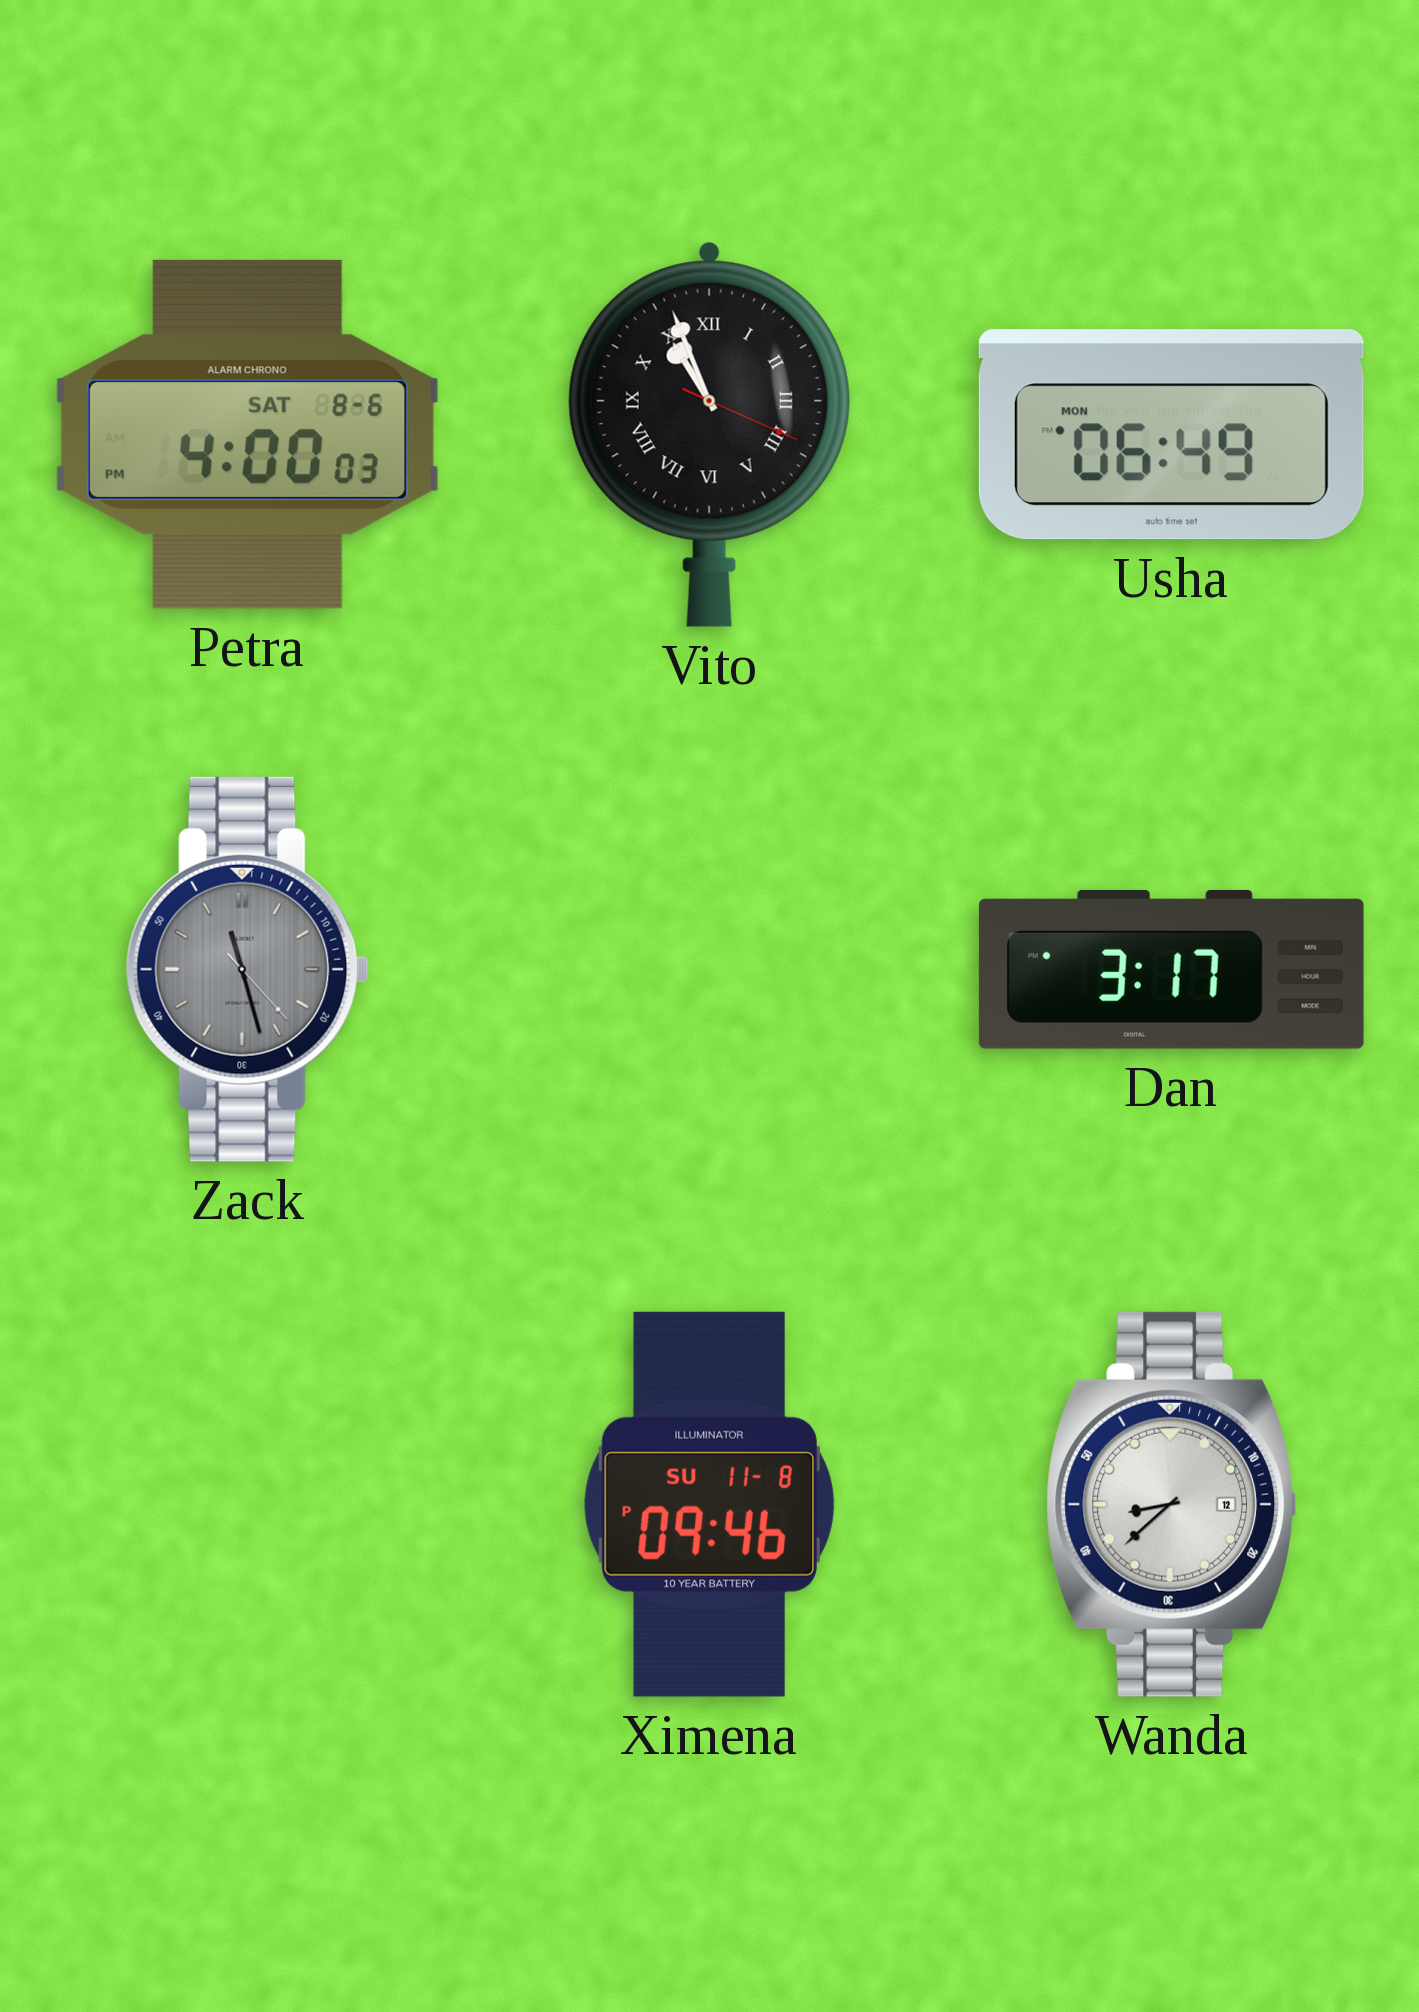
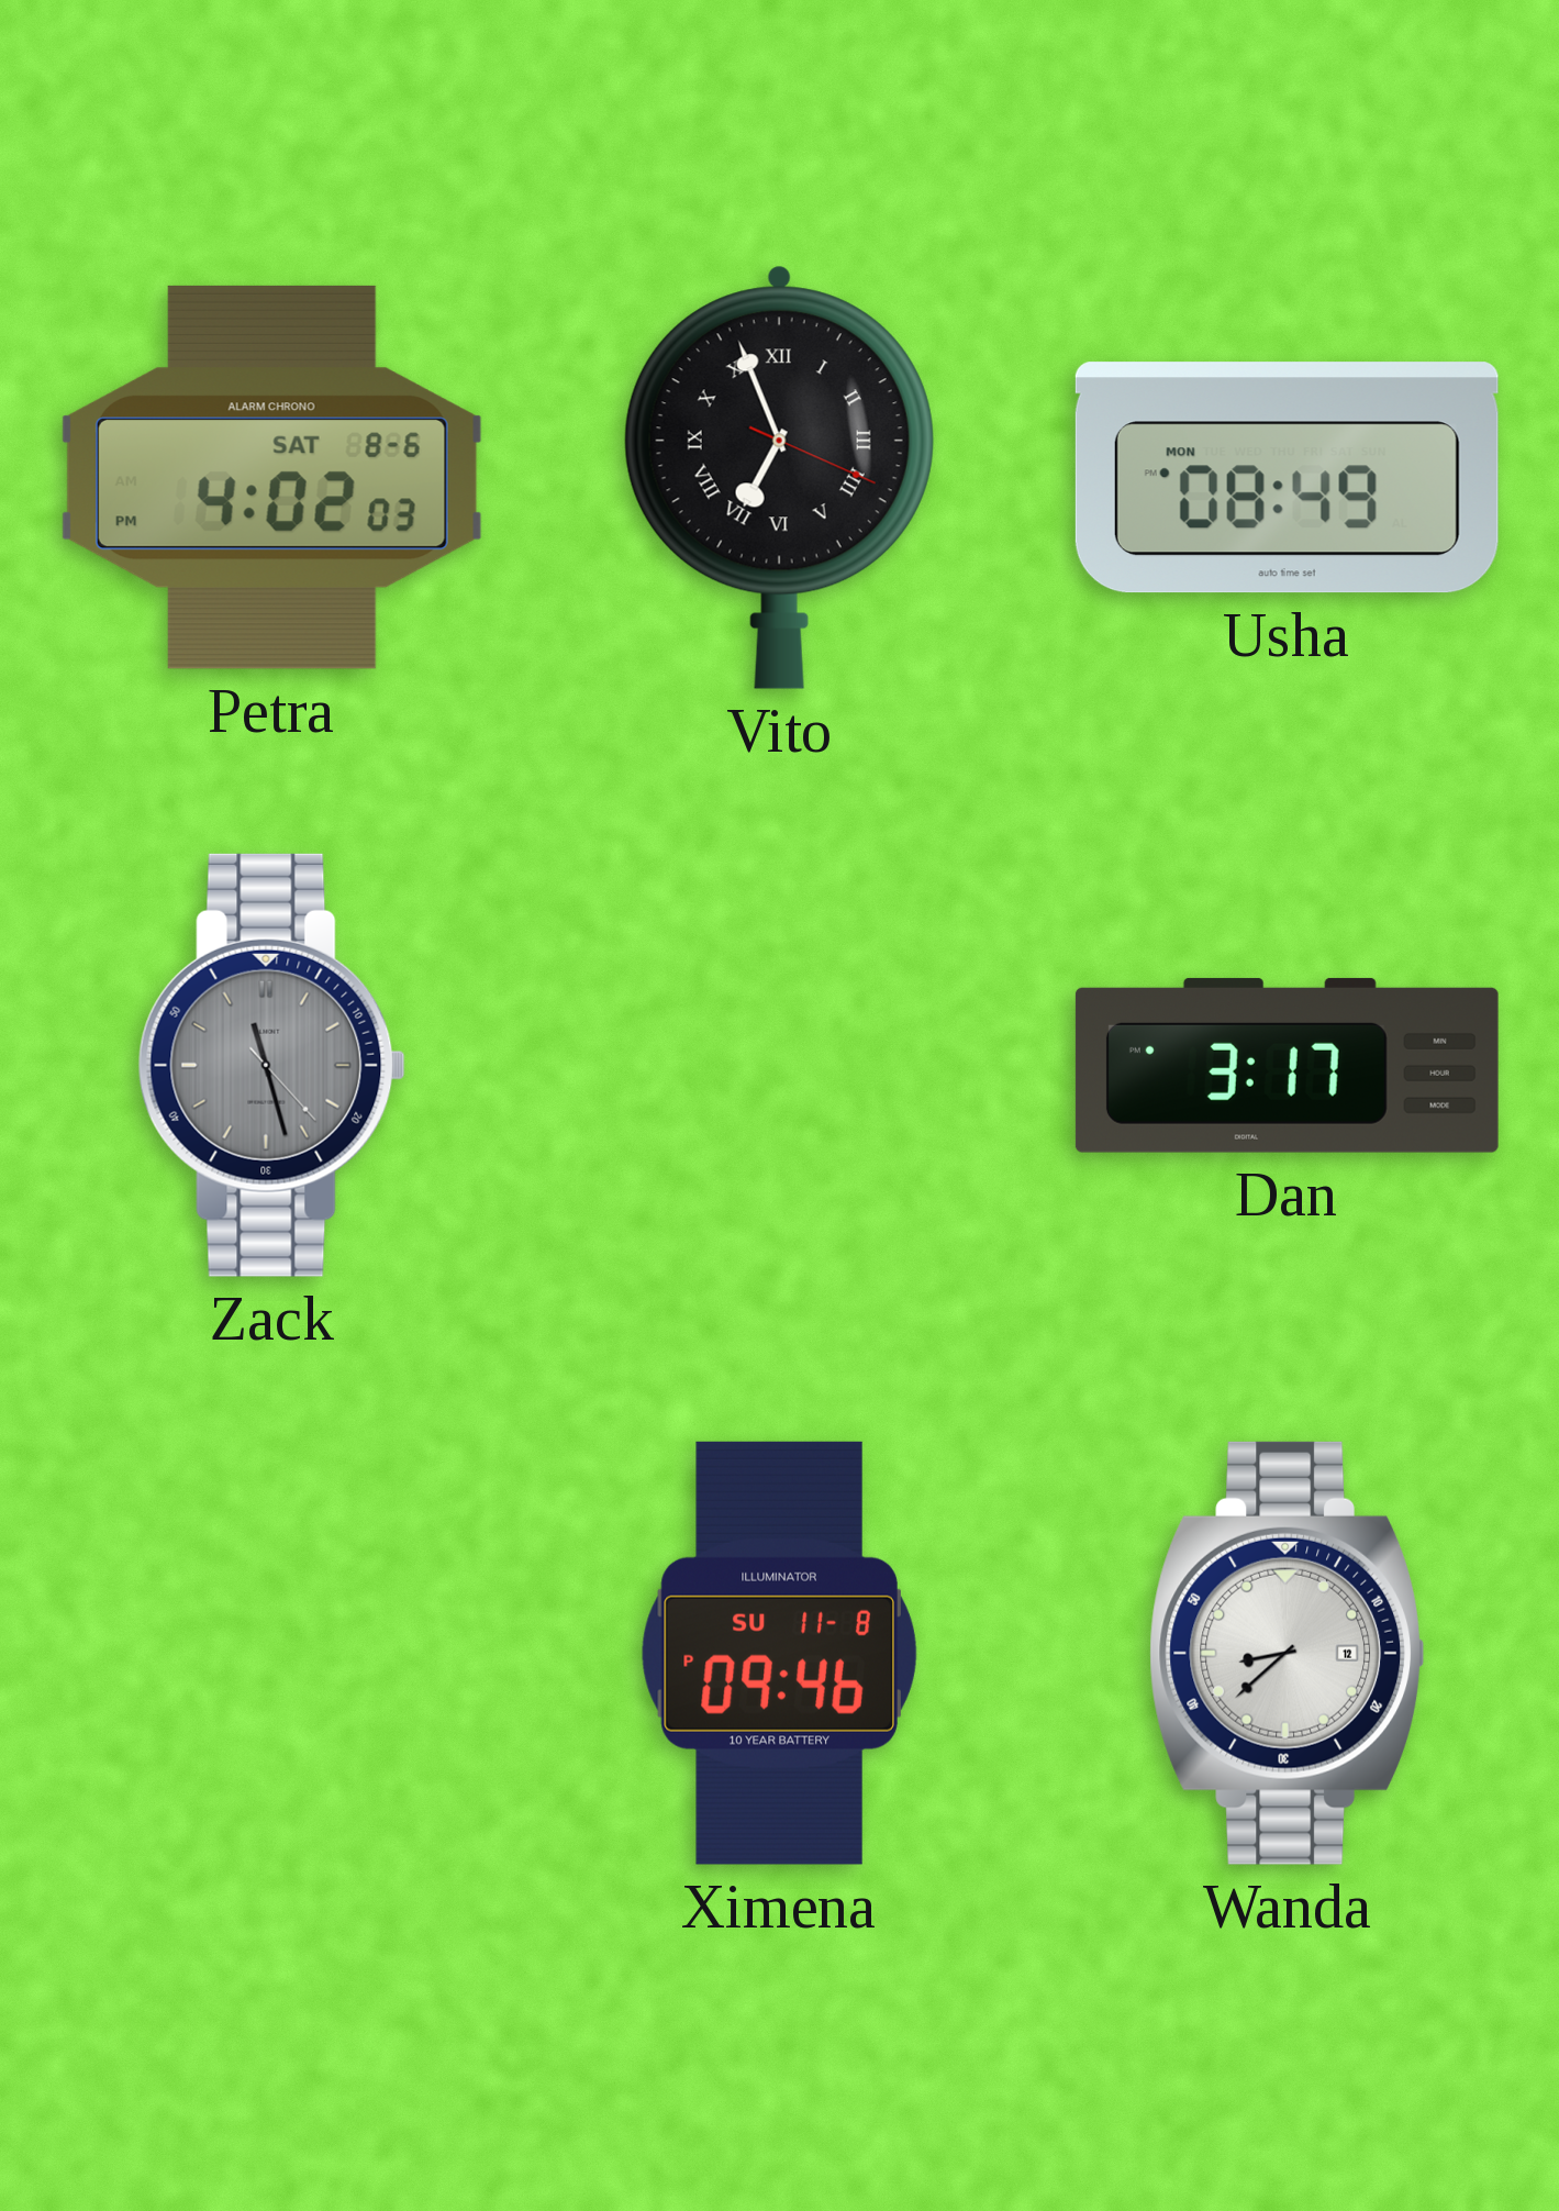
Petra: 4:00 -> 4:02
Vito: 10:56 -> 6:56
Usha: 06:49 -> 08:49
